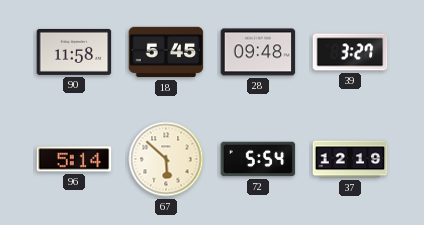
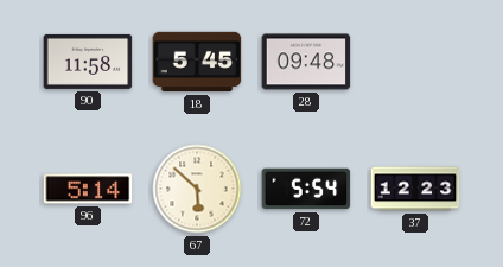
39: 3:27 -> none
37: 12:19 -> 12:23
